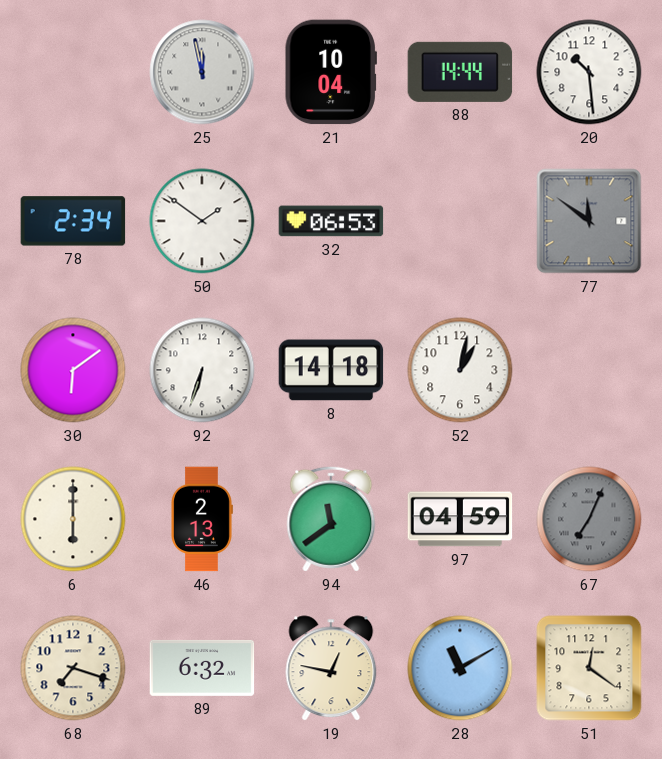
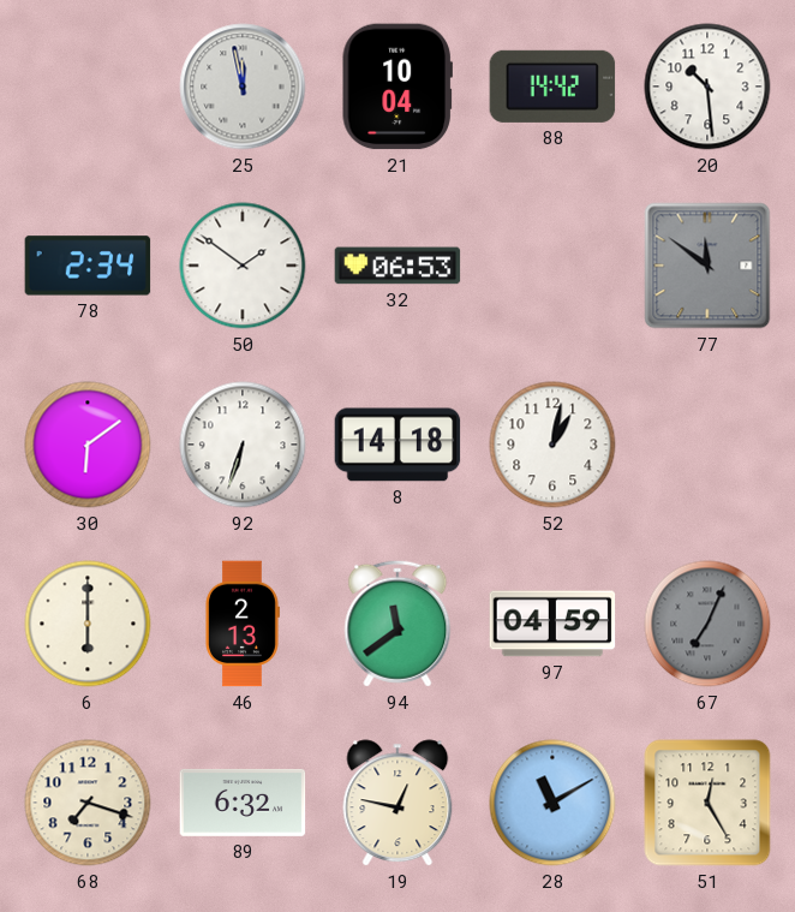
88: 14:44 -> 14:42
51: 12:21 -> 12:25
